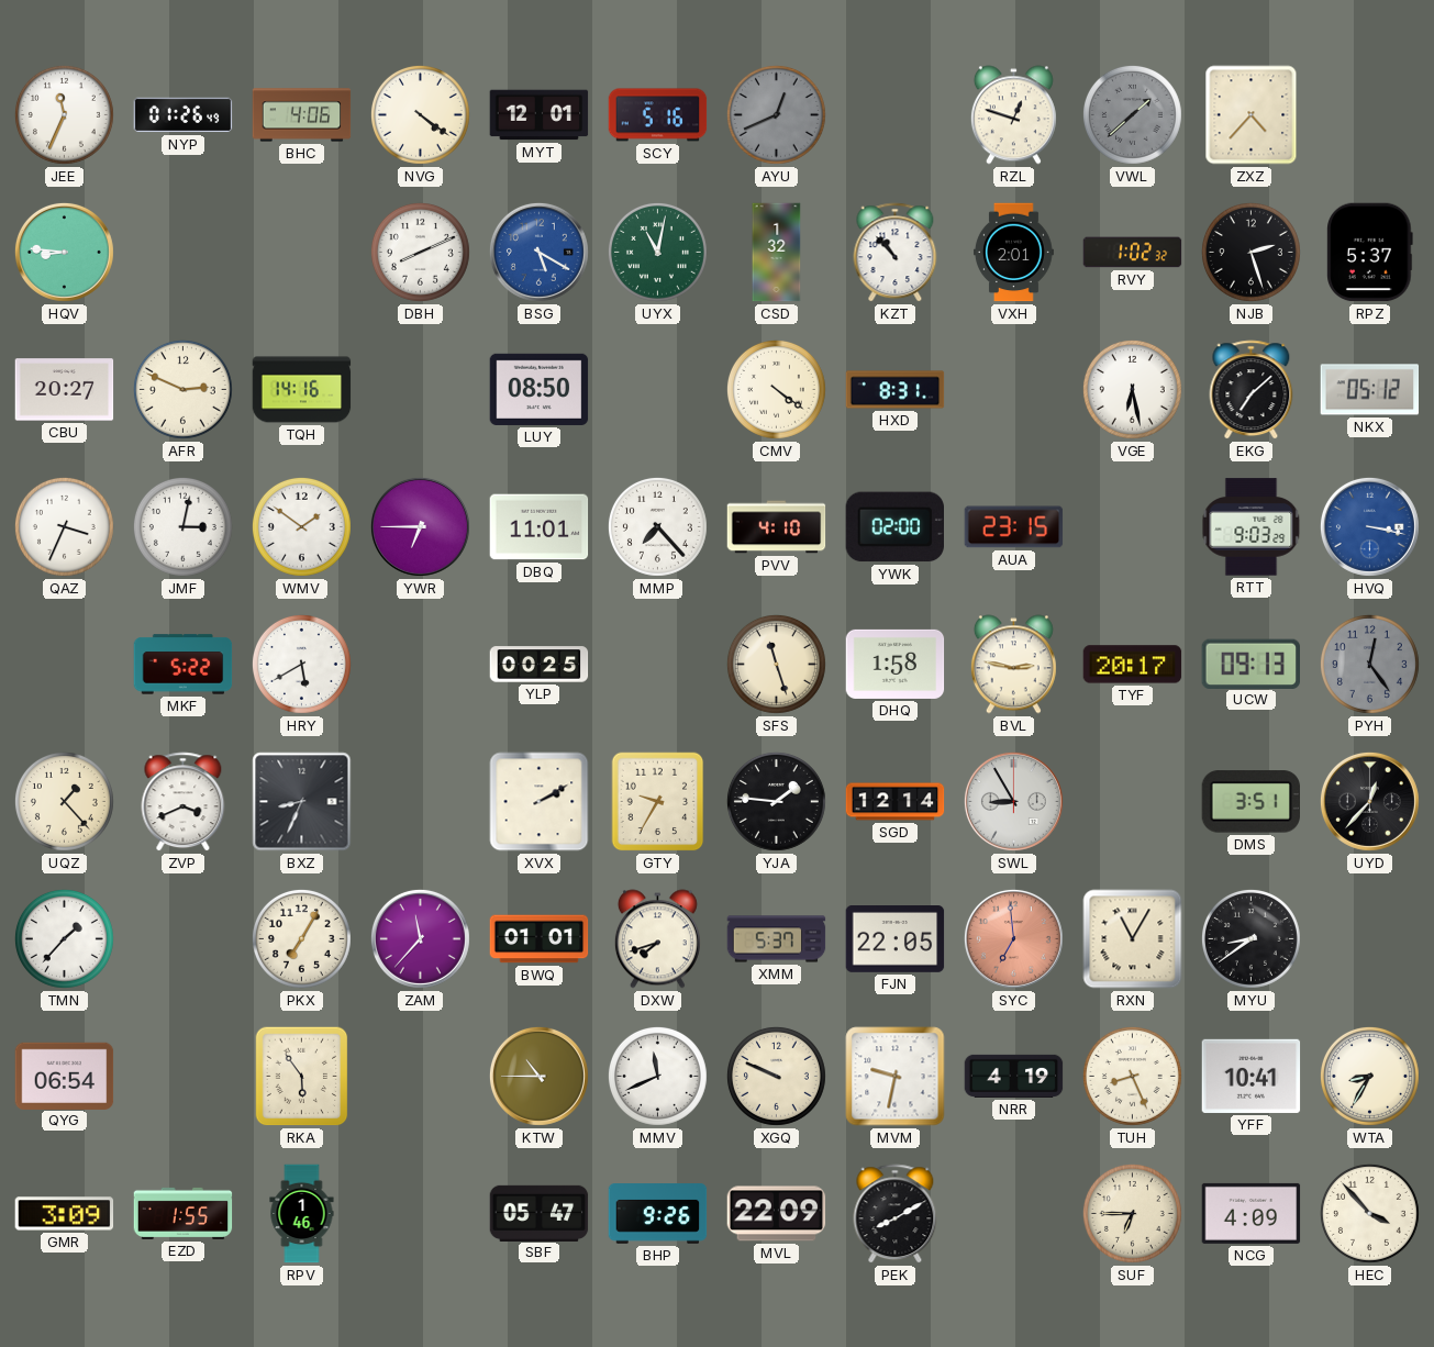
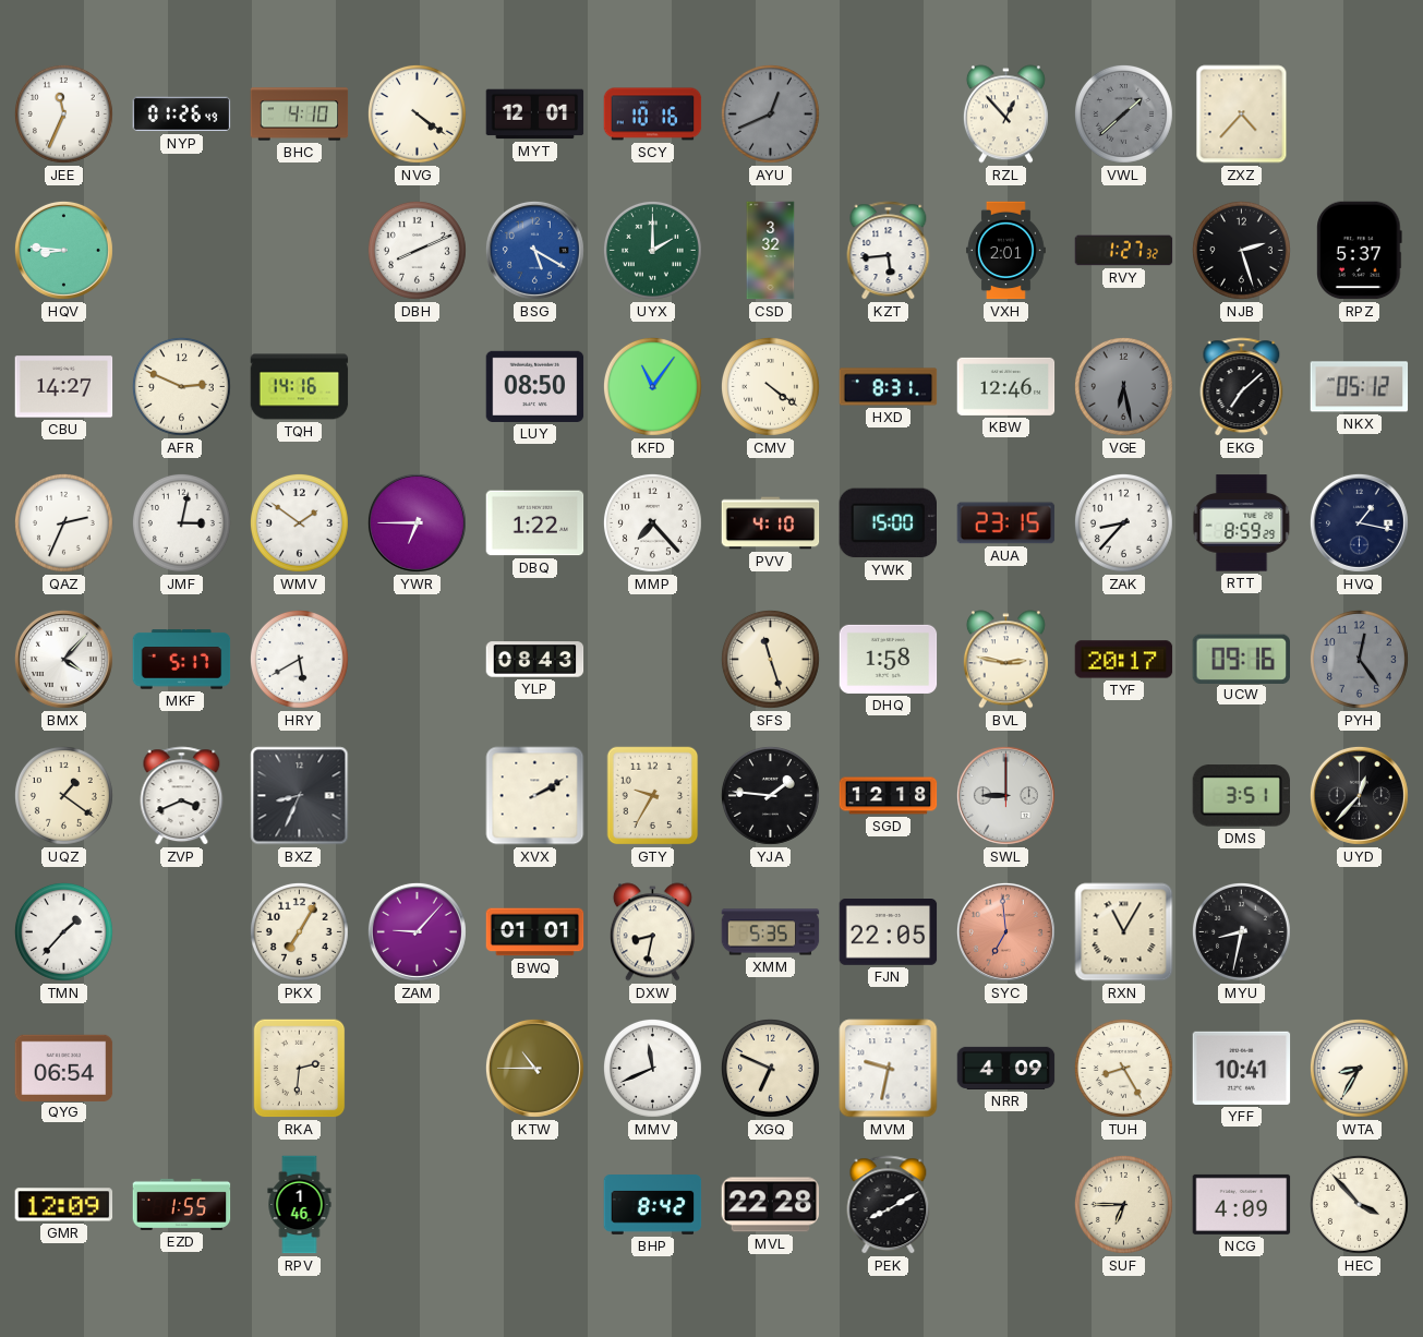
BHC: 4:06 -> 4:10
SCY: 5:16 -> 10:16
RZL: 12:48 -> 12:53
UYX: 11:02 -> 2:00
CSD: 1:32 -> 3:32
KZT: 10:53 -> 5:44
RVY: 1:02 -> 1:27
CBU: 20:27 -> 14:27
KFD: none -> 11:06
KBW: none -> 12:46
VGE dial: white -> grey
QAZ: 3:34 -> 2:34
DBQ: 11:01 -> 1:22
YWK: 02:00 -> 15:00
ZAK: none -> 8:37
RTT: 9:03 -> 8:59
HVQ: 3:17 -> 1:17
HVQ dial: blue -> navy
BMX: none -> 4:07
MKF: 5:22 -> 5:17
YLP: 00:25 -> 08:43
UCW: 09:13 -> 09:16
UQZ: 1:23 -> 1:21
SGD: 12:14 -> 12:18
SWL: 8:55 -> 9:00
ZAM: 11:37 -> 9:07
DXW: 7:42 -> 8:32
XMM: 5:37 -> 5:35
MYU: 8:39 -> 8:32
RKA: 5:54 -> 2:31
XGQ: 9:49 -> 6:49
NRR: 4:19 -> 4:09
TUH: 8:26 -> 8:25
GMR: 3:09 -> 12:09
SBF: 05:47 -> none
BHP: 9:26 -> 8:42
MVL: 22:09 -> 22:28
